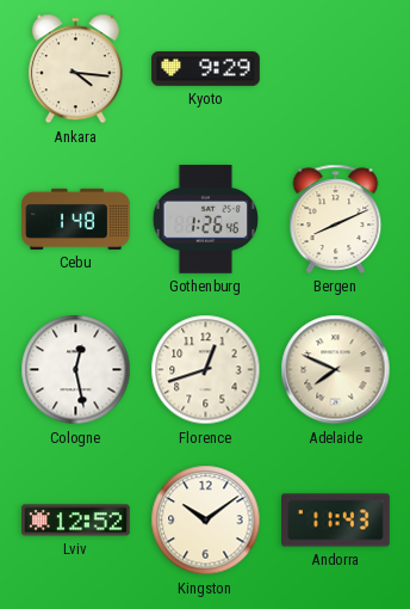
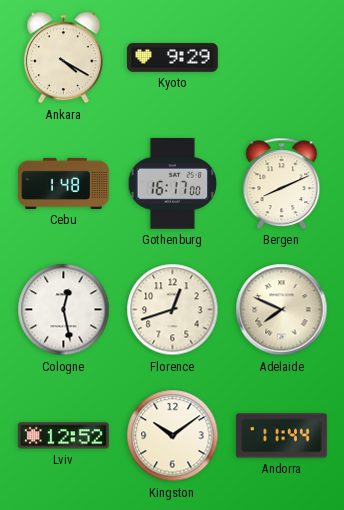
Ankara: 4:16 -> 4:20
Gothenburg: 1:26 -> 16:17
Andorra: 11:43 -> 11:44
